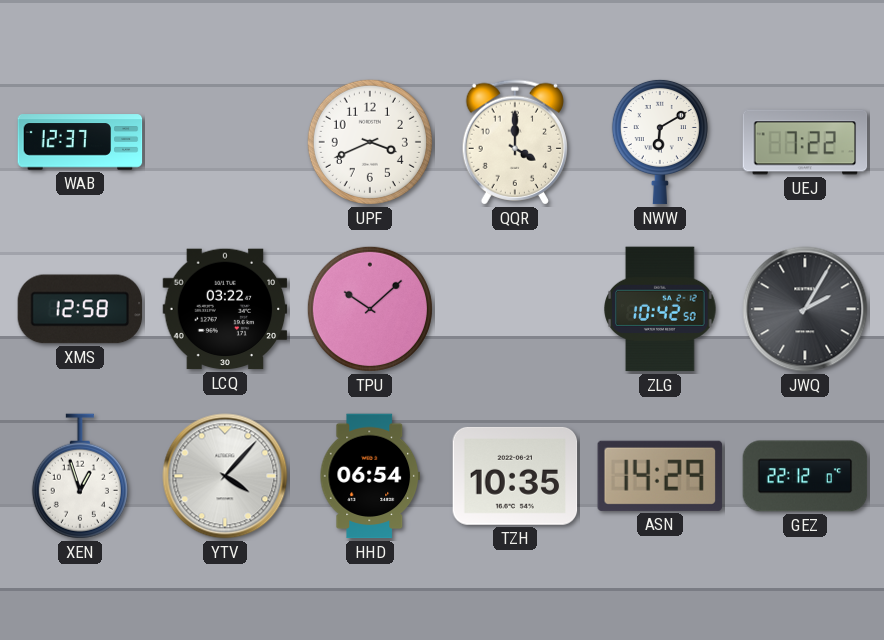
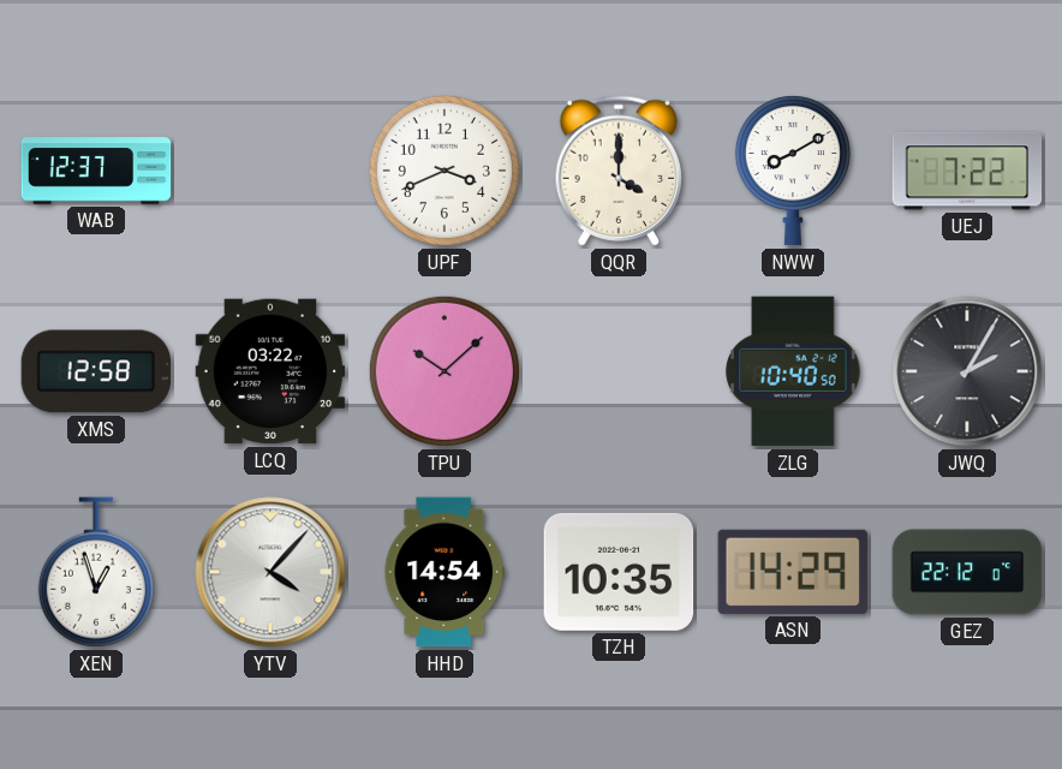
NWW: 6:10 -> 8:10
ZLG: 10:42 -> 10:40
HHD: 06:54 -> 14:54
